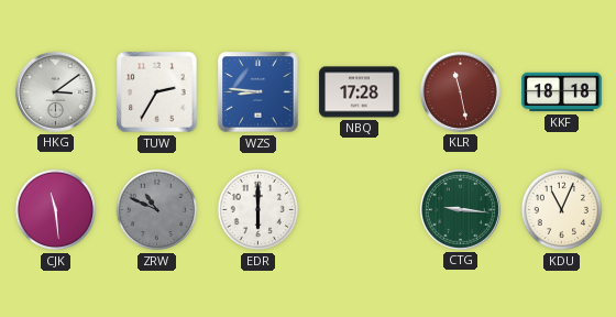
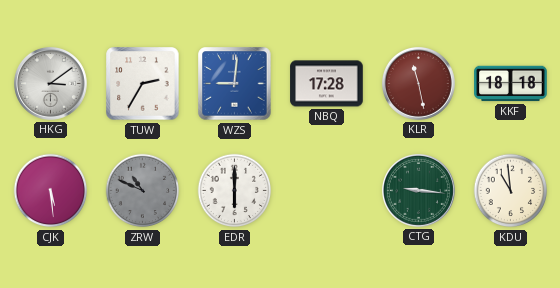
WZS: 8:46 -> 9:01
CJK: 11:29 -> 5:29
KDU: 11:04 -> 10:59
